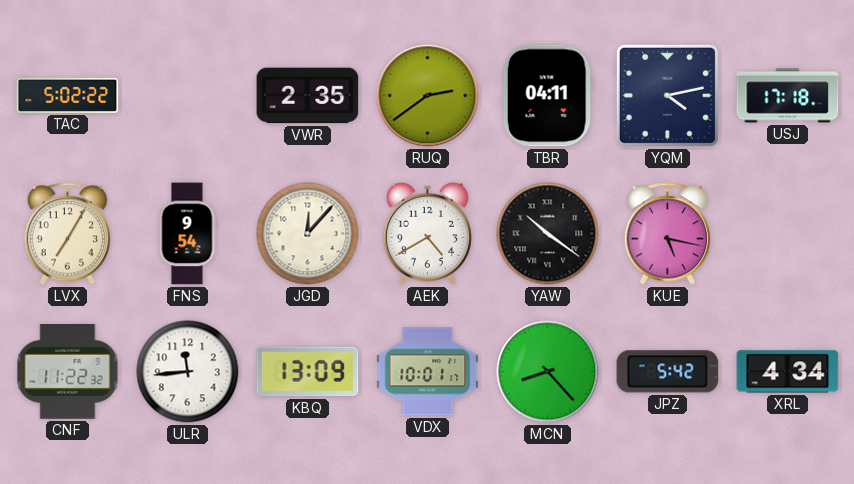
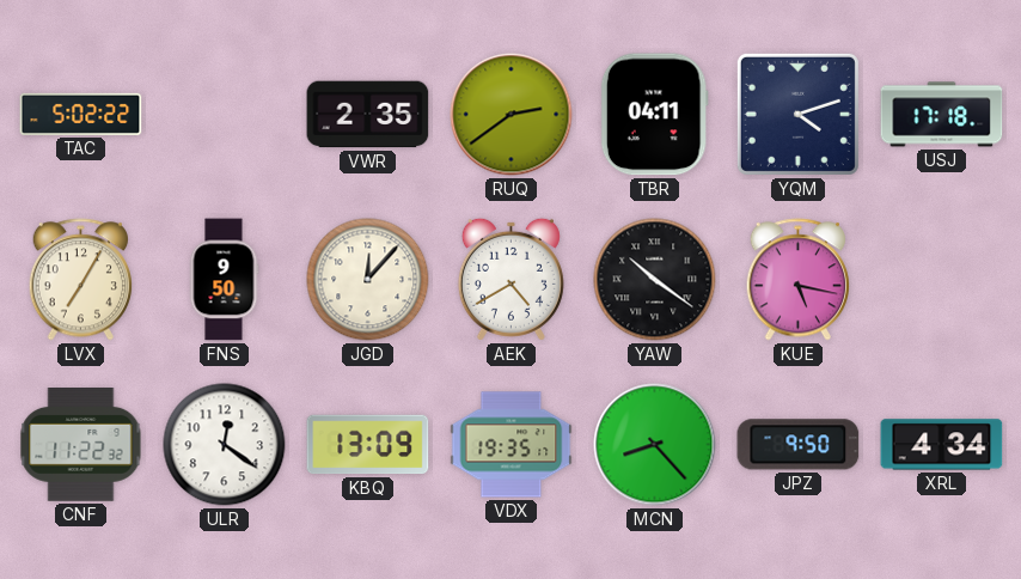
YQM: 4:13 -> 4:12
FNS: 9:54 -> 9:50
ULR: 11:44 -> 12:21
VDX: 10:01 -> 19:35
JPZ: 5:42 -> 9:50
